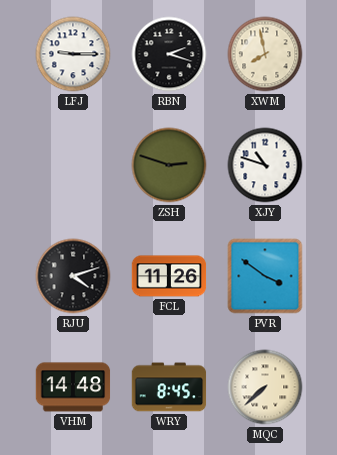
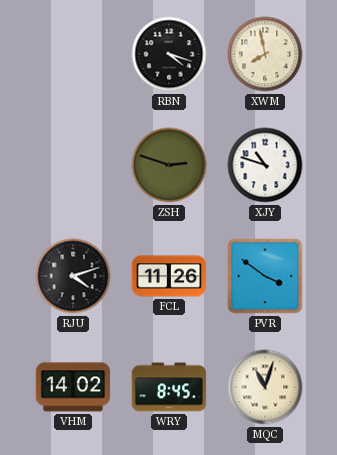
LFJ: 9:15 -> none
RBN: 2:18 -> 4:18
VHM: 14:48 -> 14:02
MQC: 7:38 -> 11:03
